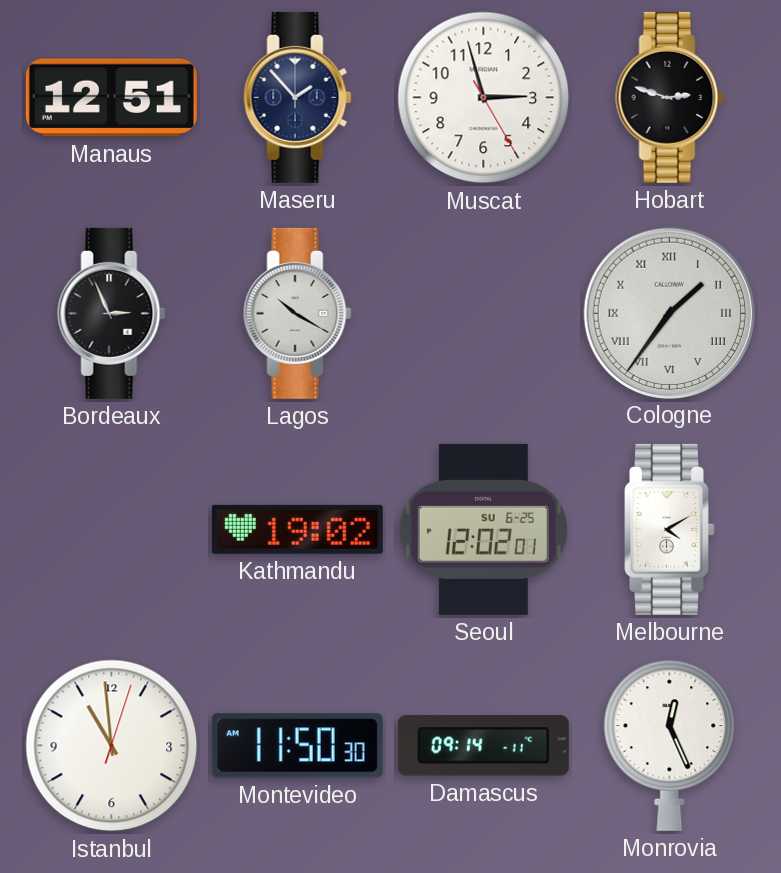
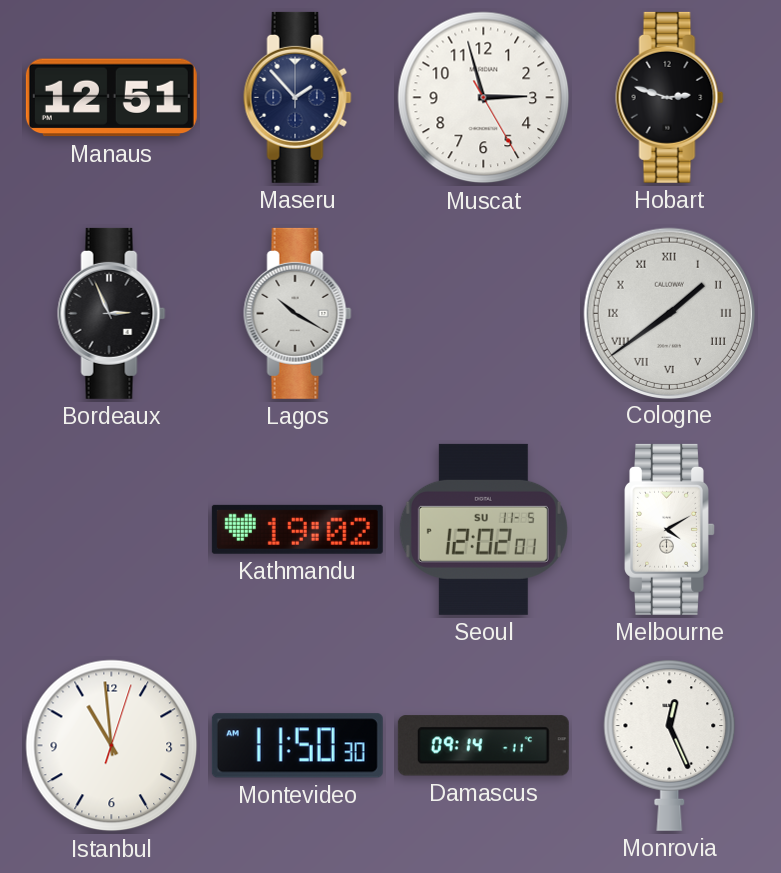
Cologne: 1:36 -> 1:39
Seoul date: SU 6-25 -> SU 11-5
